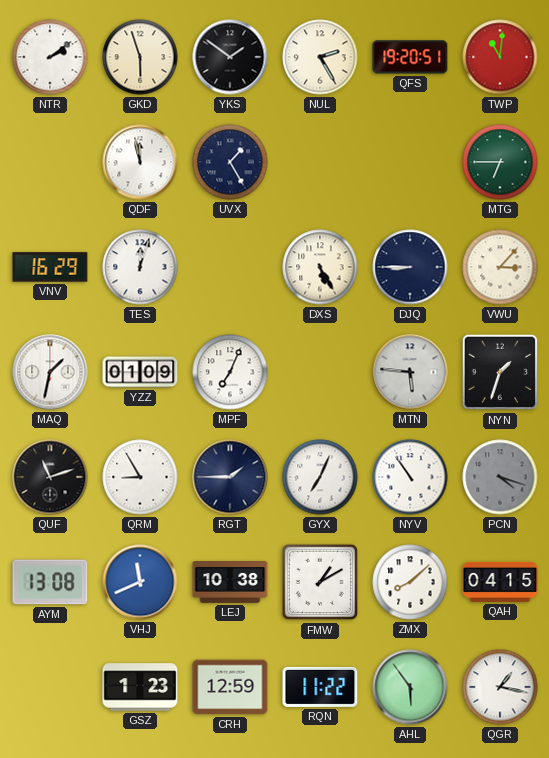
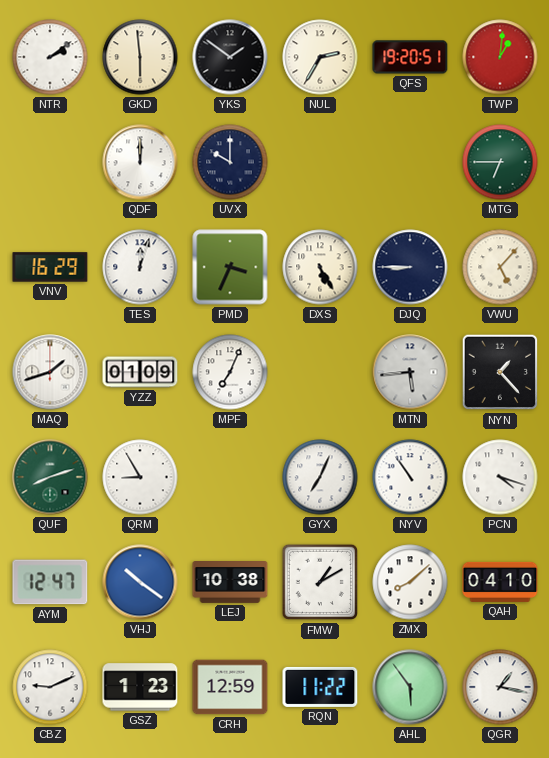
GKD: 5:57 -> 5:59
NUL: 2:25 -> 2:35
TWP: 11:01 -> 1:01
QDF: 11:58 -> 12:00
UVX: 1:25 -> 10:00
PMD: none -> 3:34
VWU: 3:07 -> 5:07
MAQ: 1:32 -> 1:42
MTN: 5:46 -> 5:44
NYN: 1:33 -> 1:23
QUF: 11:12 -> 8:12
QUF dial: black -> green
RGT: 1:45 -> none
PCN dial: grey -> white
AYM: 13:08 -> 12:47
VHJ: 11:41 -> 10:21
QAH: 04:15 -> 04:10
CBZ: none -> 9:11
